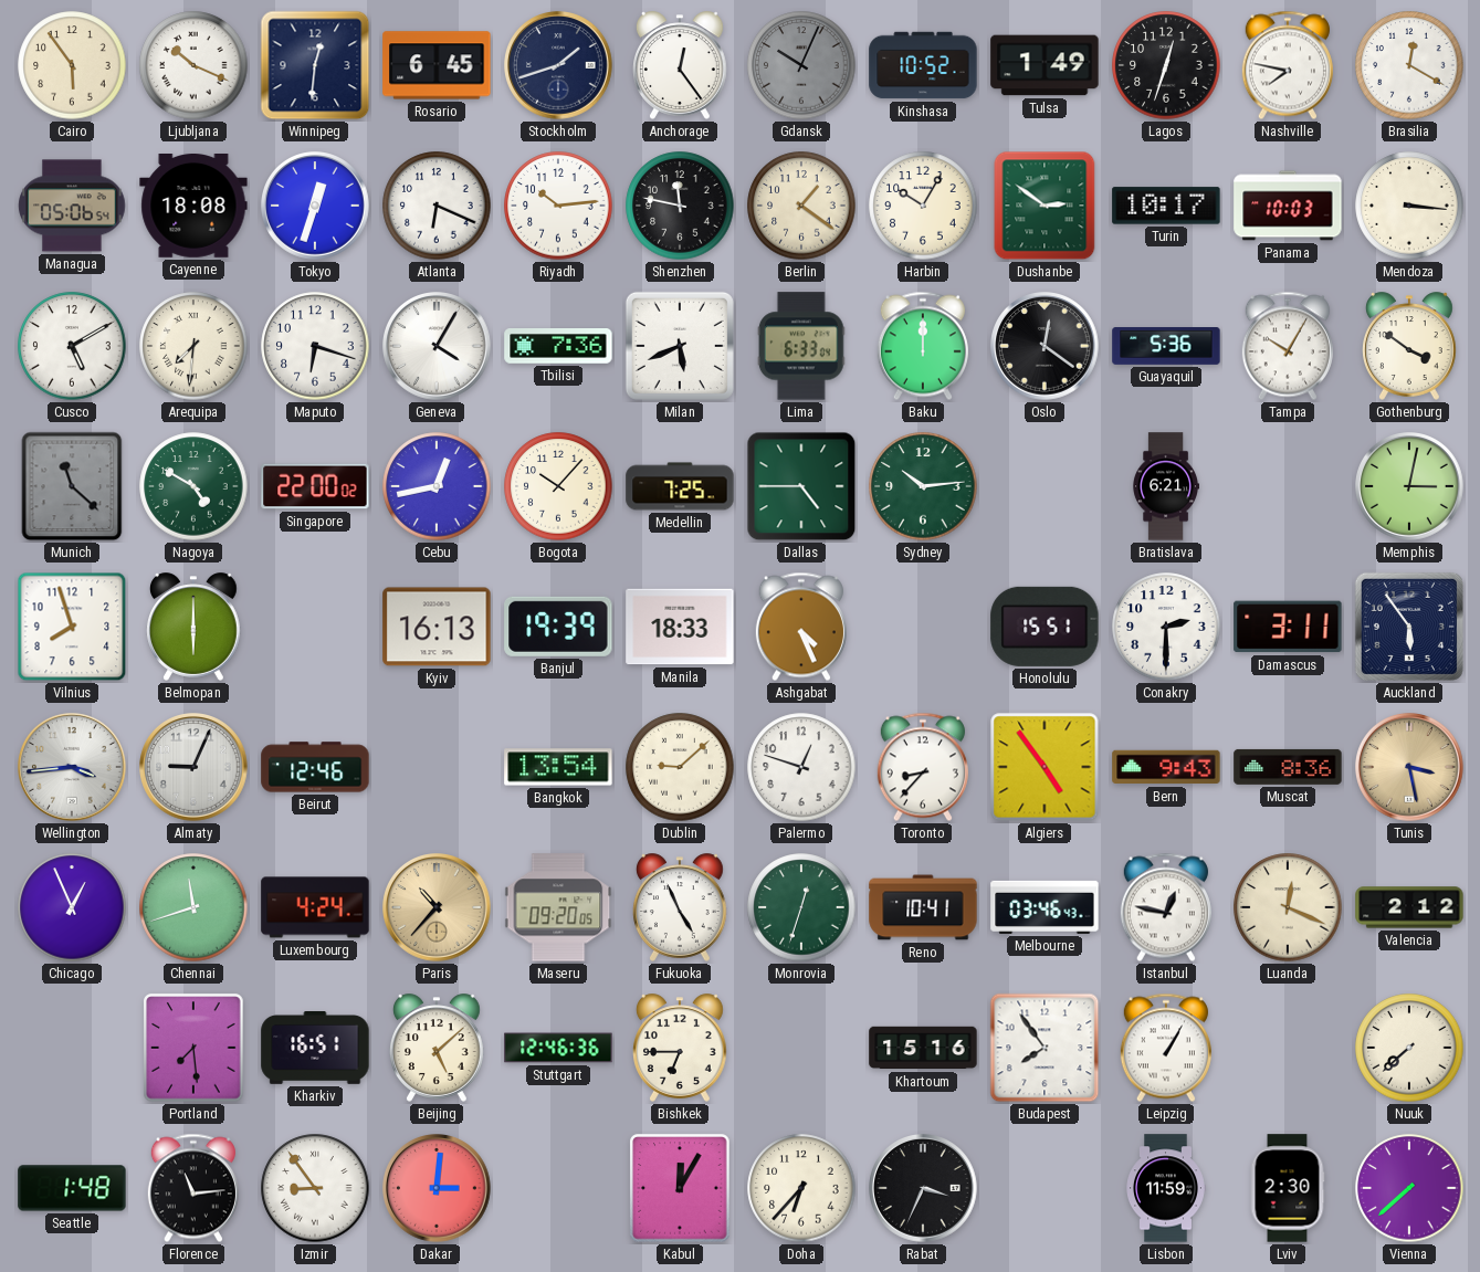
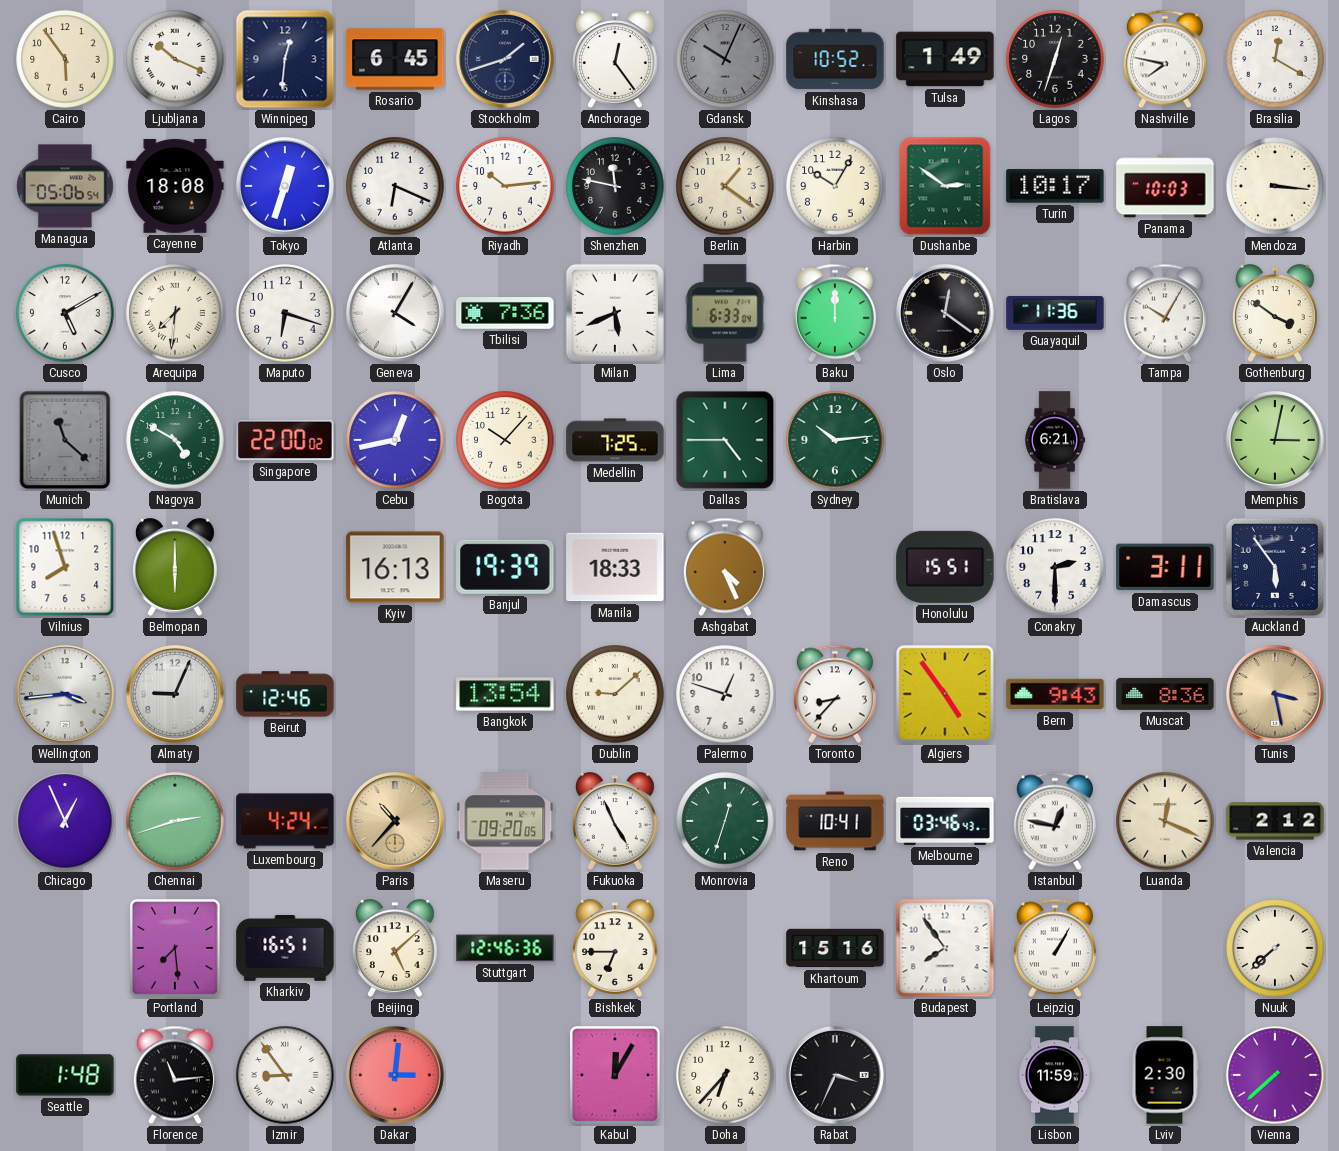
Guayaquil: 5:36 -> 11:36
Chennai: 11:42 -> 2:42
